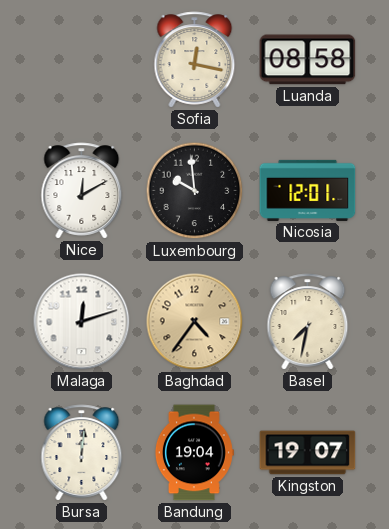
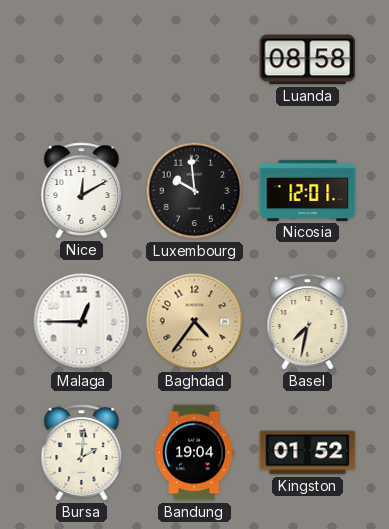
Sofia: 12:17 -> none
Malaga: 12:12 -> 12:45
Bursa: 12:01 -> 2:01
Kingston: 19:07 -> 01:52
